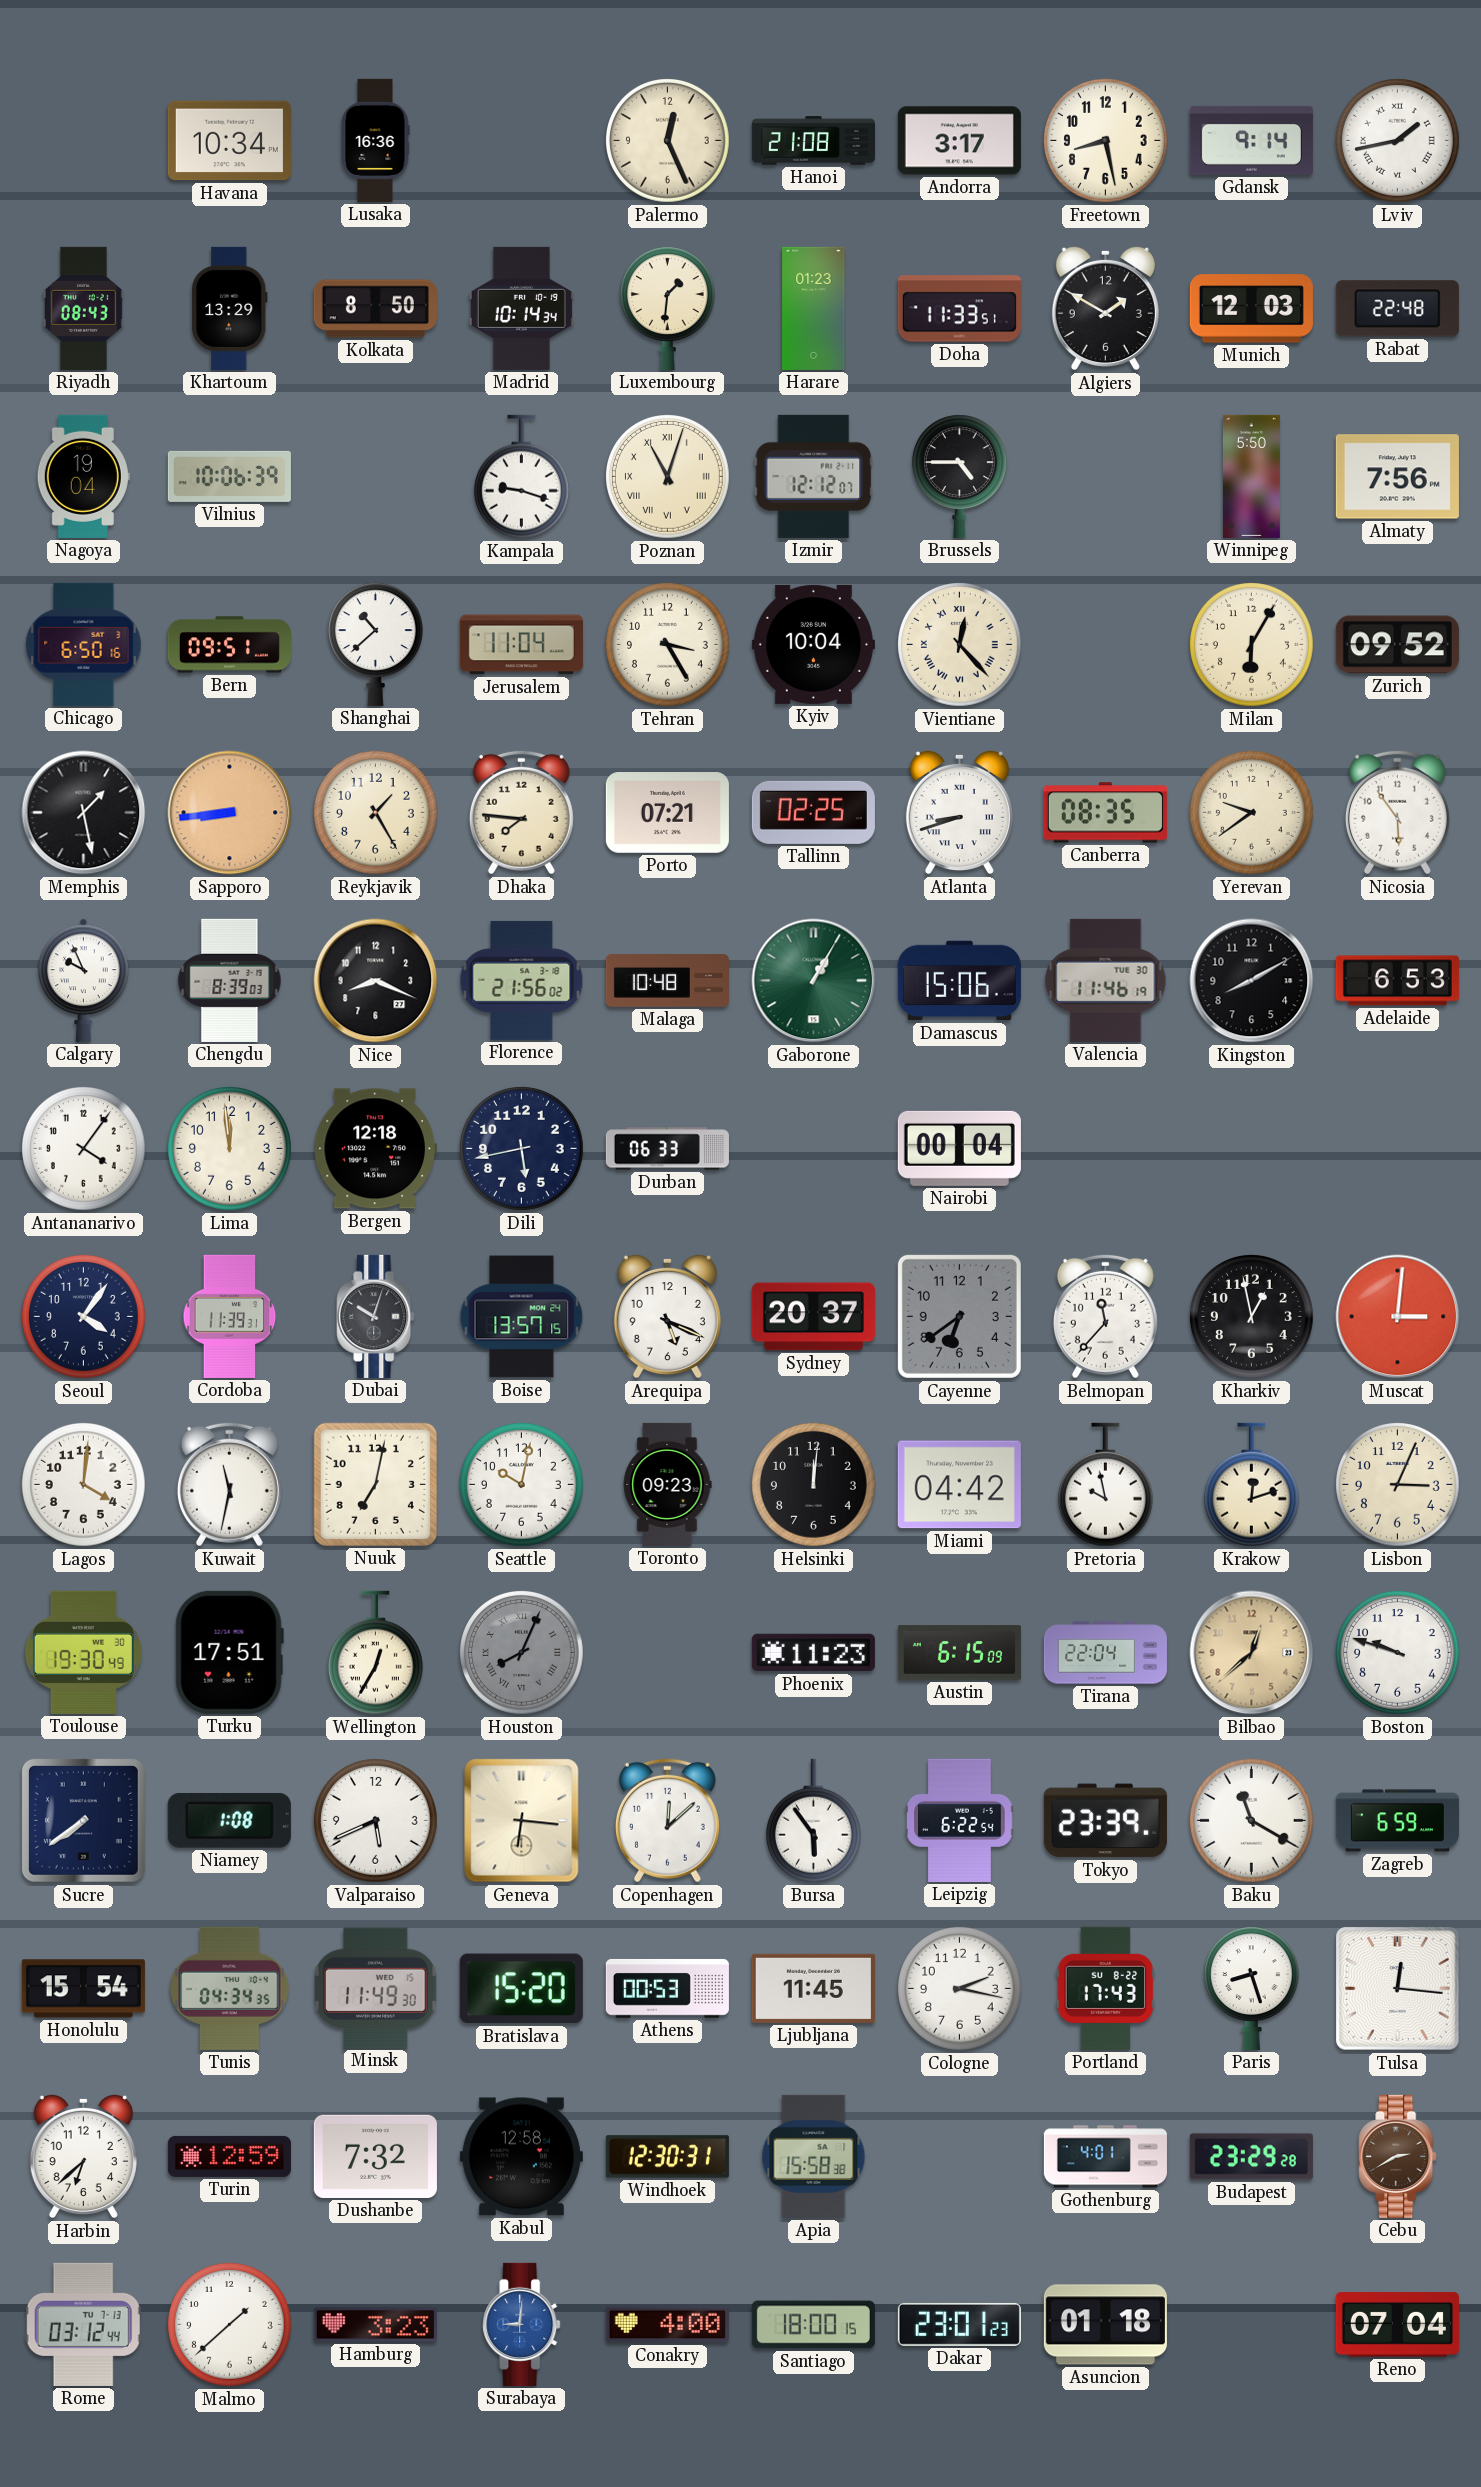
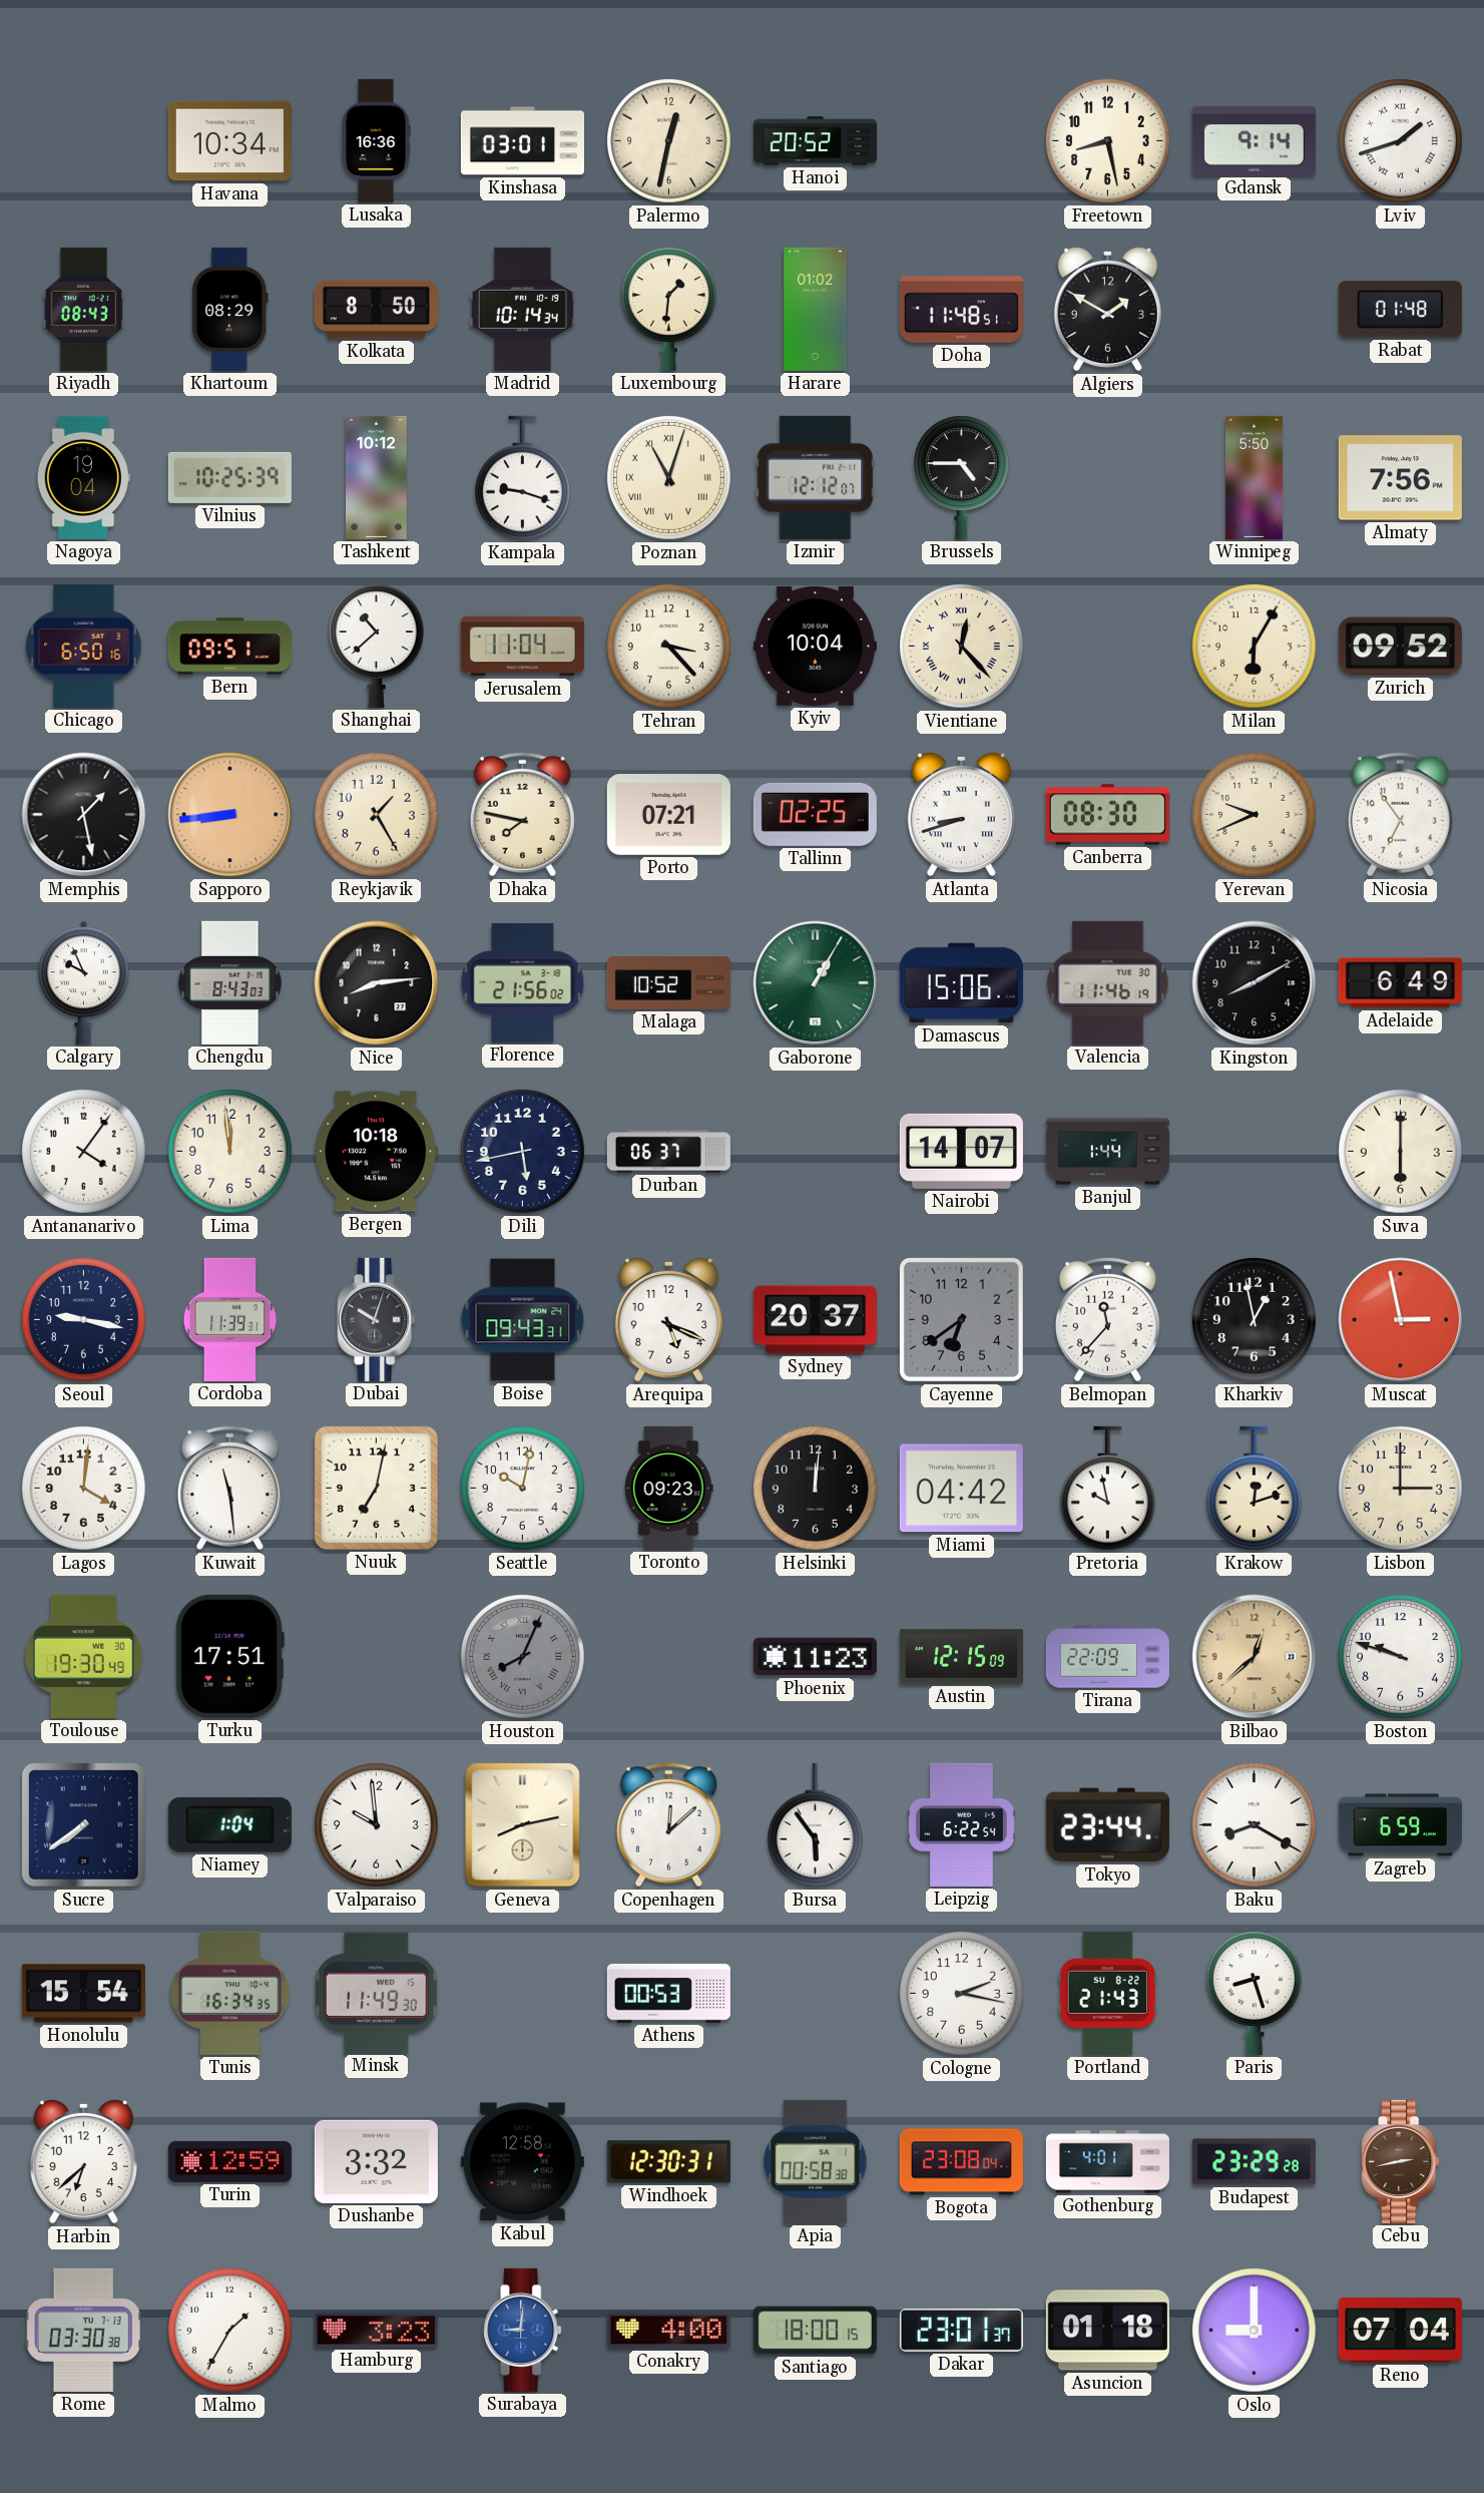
Kinshasa: none -> 03:01
Palermo: 12:26 -> 12:32
Hanoi: 21:08 -> 20:52
Andorra: 3:17 -> none
Lviv: 1:43 -> 1:42
Khartoum: 13:29 -> 08:29
Harare: 01:23 -> 01:02
Doha: 11:33 -> 11:48
Munich: 12:03 -> none
Rabat: 22:48 -> 01:48
Vilnius: 10:06 -> 10:25
Tashkent: none -> 10:12
Tehran: 3:25 -> 3:23
Dhaka: 7:46 -> 7:47
Canberra: 08:35 -> 08:30
Yerevan: 9:39 -> 9:41
Nicosia: 5:54 -> 6:54
Chengdu: 8:39 -> 8:43
Nice: 8:19 -> 8:14
Malaga: 10:48 -> 10:52
Adelaide: 6:53 -> 6:49
Bergen: 12:18 -> 10:18
Durban: 06:33 -> 06:37
Nairobi: 00:04 -> 14:07
Banjul: none -> 1:44
Suva: none -> 6:00
Seoul: 4:06 -> 9:17
Boise: 13:57 -> 09:43
Muscat: 3:01 -> 2:58
Kuwait: 11:32 -> 11:29
Lisbon: 3:04 -> 3:00
Wellington: 12:35 -> none
Austin: 6:15 -> 12:15
Tirana: 22:04 -> 22:09
Niamey: 1:08 -> 1:04
Valparaiso: 5:41 -> 9:59
Geneva: 6:16 -> 8:13
Tokyo: 23:39 -> 23:44
Baku: 11:20 -> 8:20
Tunis: 04:34 -> 16:34
Bratislava: 15:20 -> none
Ljubljana: 11:45 -> none
Portland: 17:43 -> 21:43
Tulsa: 12:16 -> none
Dushanbe: 7:32 -> 3:32
Apia: 15:58 -> 00:58
Bogota: none -> 23:08
Cebu: 2:40 -> 2:43
Rome: 03:12 -> 03:30
Malmo: 1:38 -> 1:35
Dakar: 23:01:23 -> 23:01:37
Oslo: none -> 9:00
